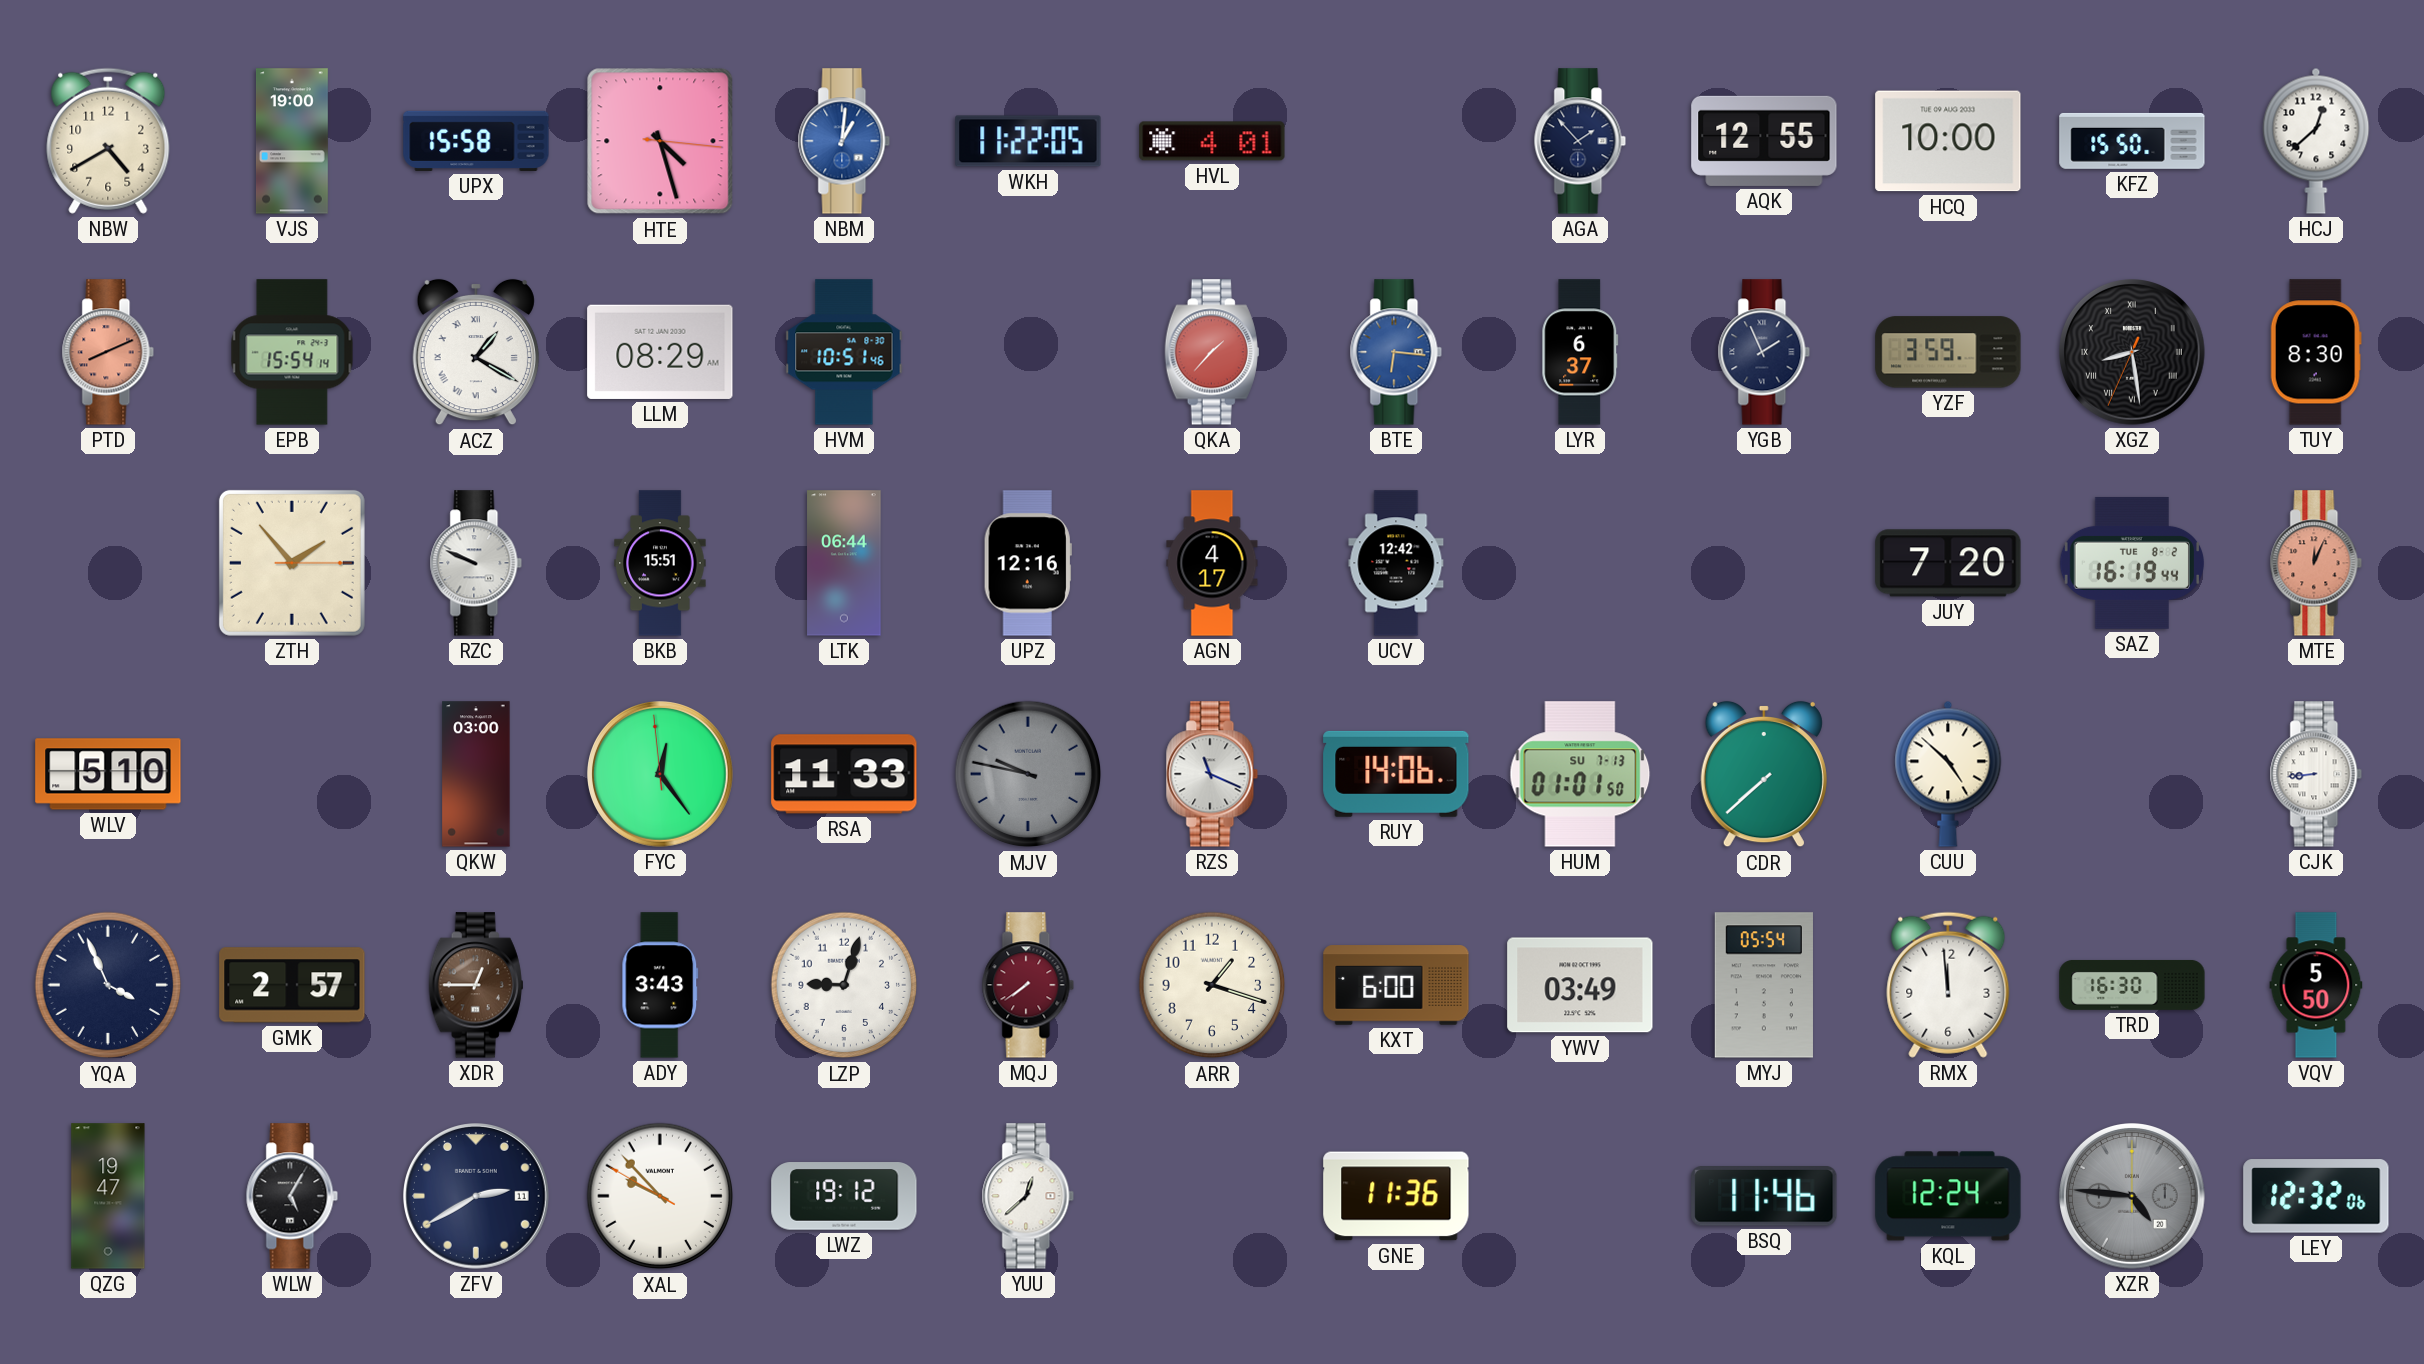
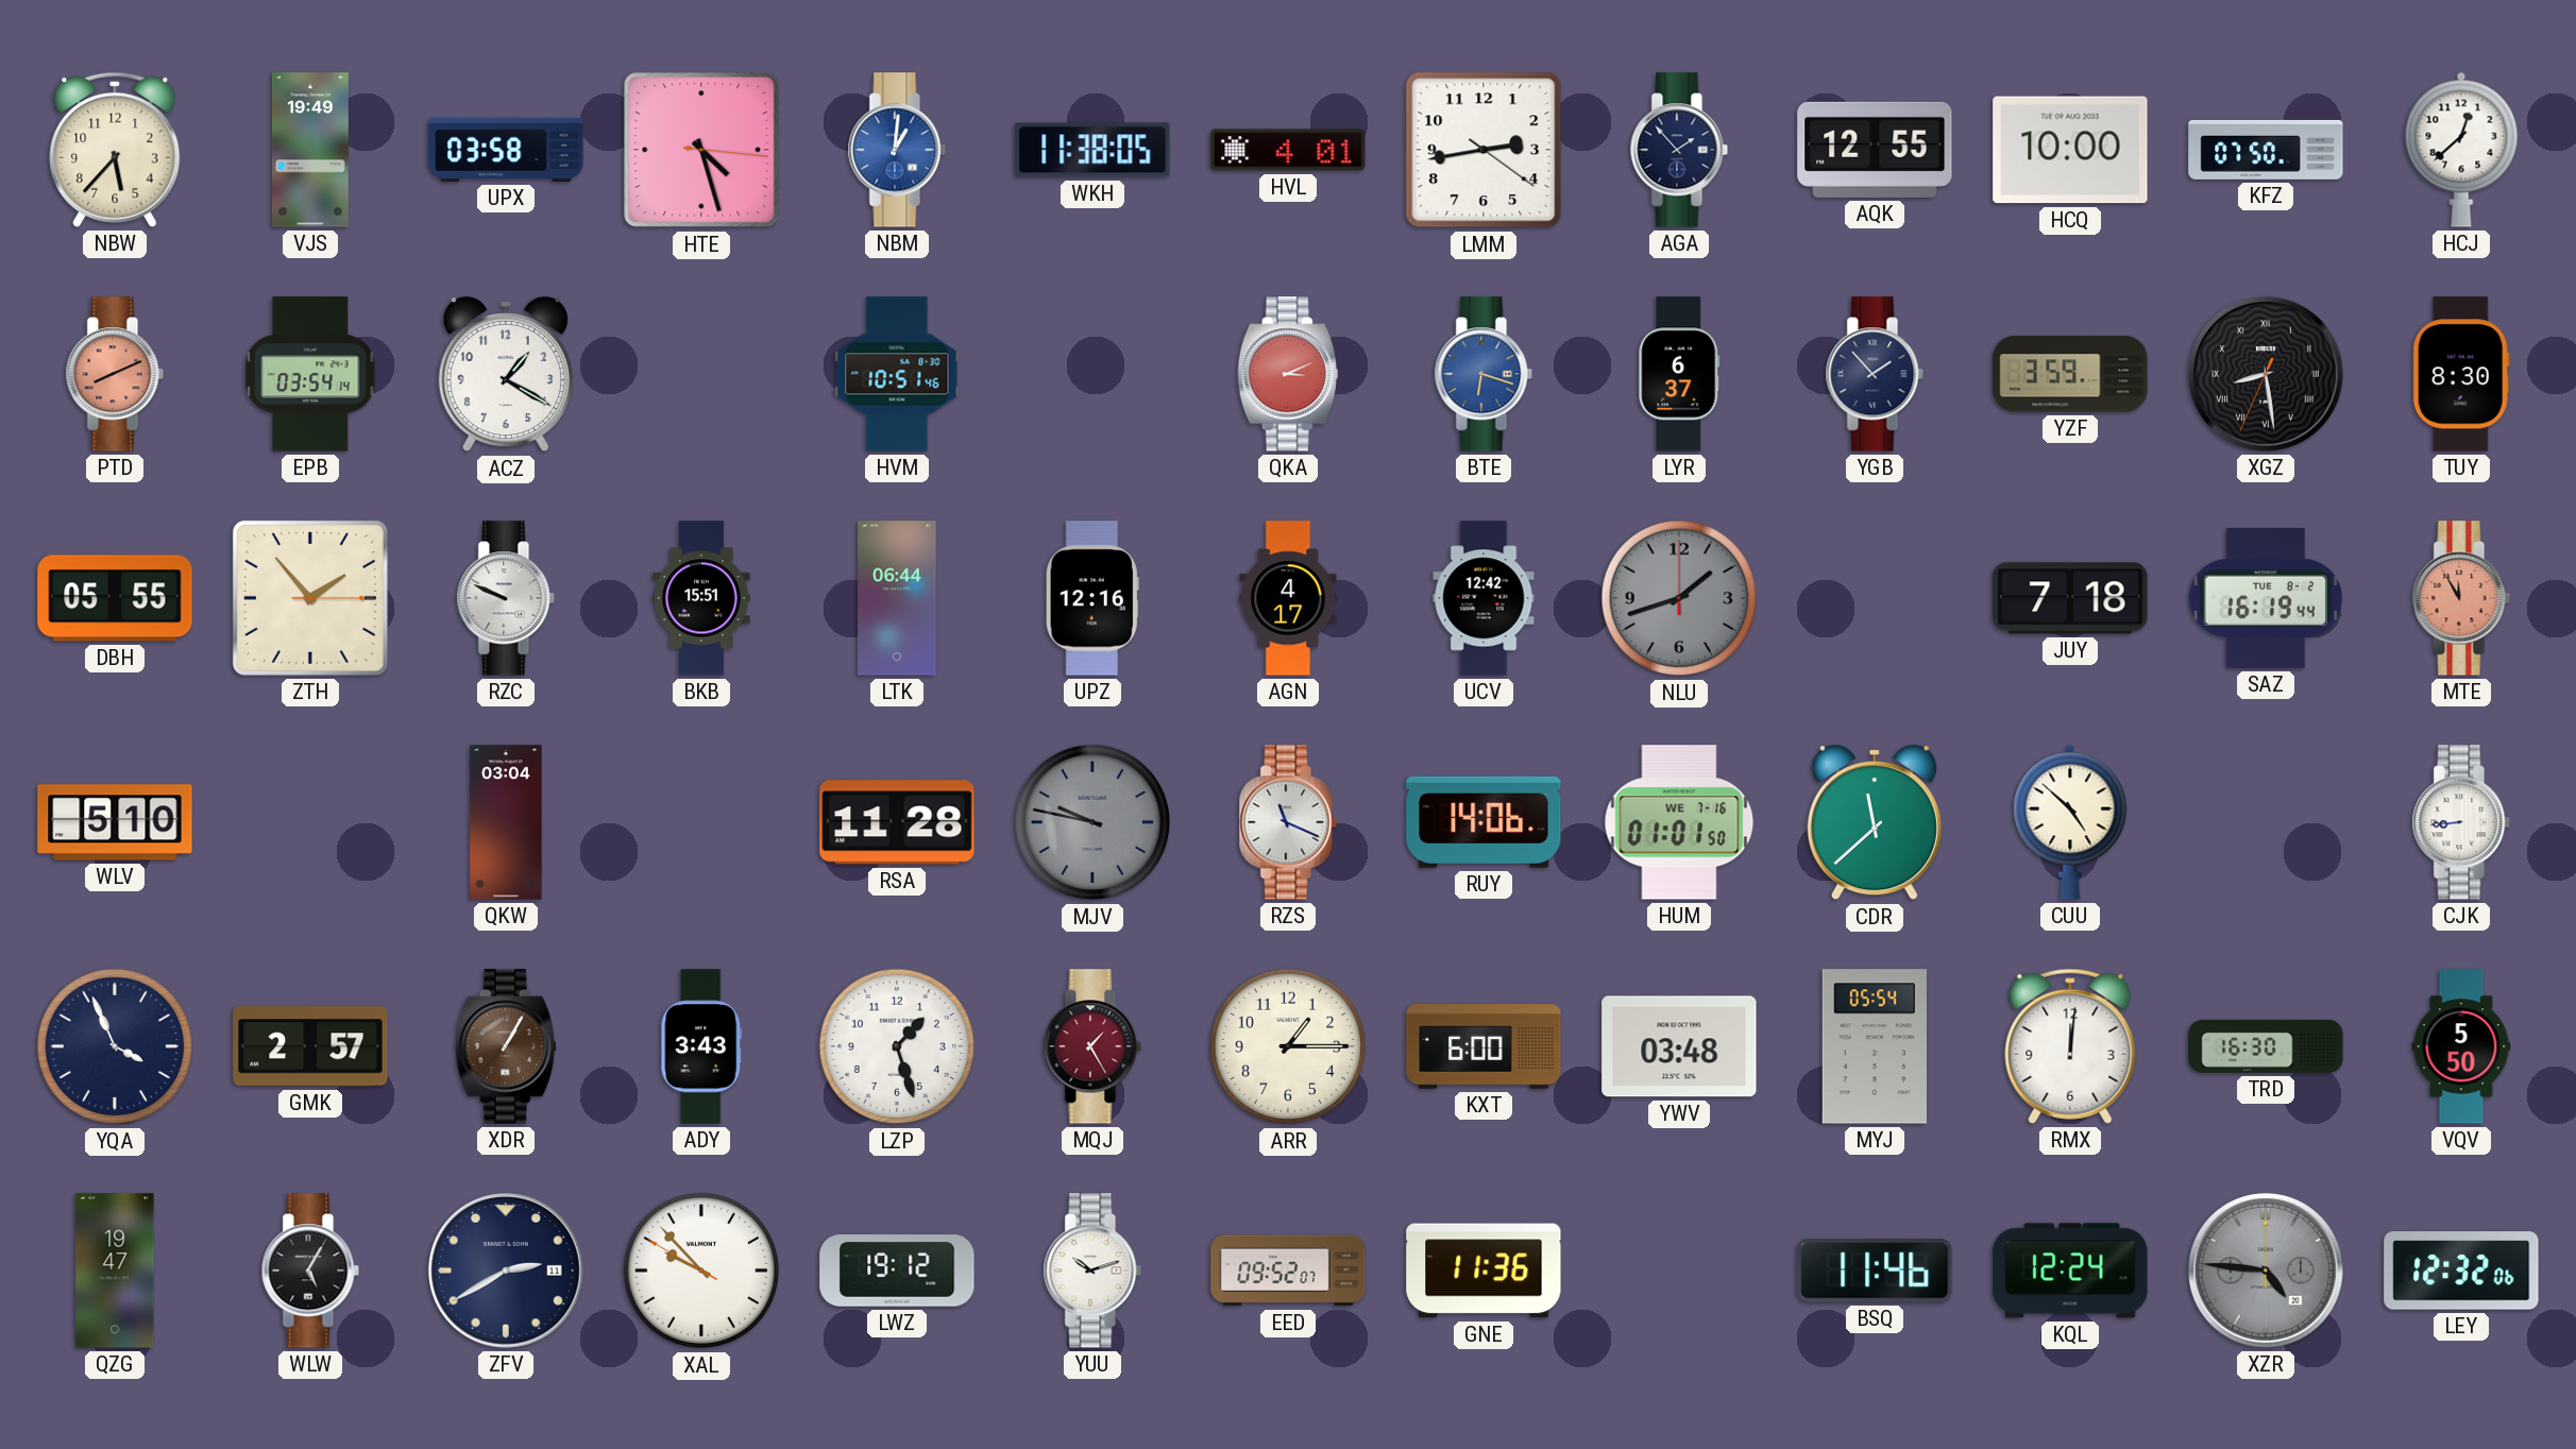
NBW: 4:40 -> 5:37
VJS: 19:00 -> 19:49
UPX: 15:58 -> 03:58
WKH: 11:22 -> 11:38
LMM: none -> 2:43
KFZ: 15:50 -> 07:50
EPB: 15:54 -> 03:54
ACZ numerals: Roman -> Arabic
LLM: 08:29 -> none
QKA: 1:37 -> 3:11
BTE: 6:16 -> 6:18
YGB: 1:56 -> 1:53
DBH: none -> 05:55
NLU: none -> 1:42
JUY: 7:20 -> 7:18
MTE: 12:04 -> 11:55
QKW: 03:00 -> 03:04
FYC: 12:23 -> none
RSA: 11:33 -> 11:28
HUM date: SU 7-13 -> WE 7-16
CDR: 7:38 -> 11:38
XDR: 12:45 -> 1:05
LZP: 9:03 -> 1:27
MQJ: 7:39 -> 1:25
ARR: 1:18 -> 1:15
YWV: 03:49 -> 03:48
RMX: 11:59 -> 12:01
YUU: 12:38 -> 10:12
EED: none -> 09:52
